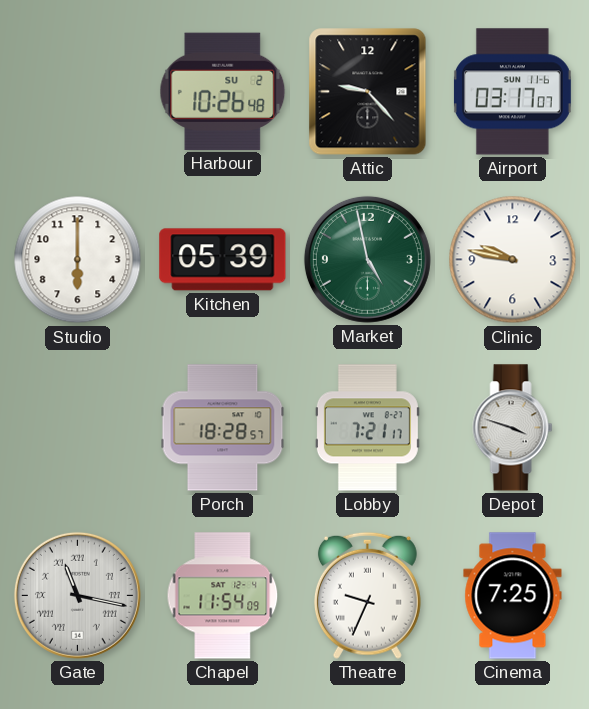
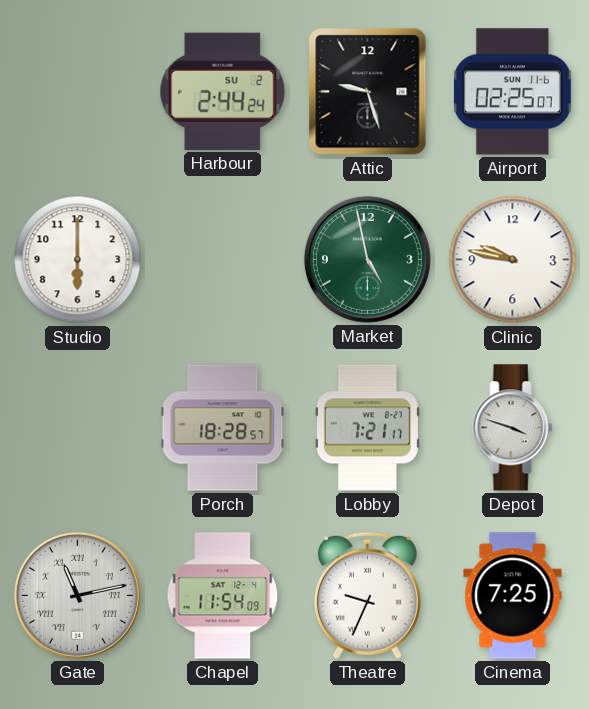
Harbour: 10:26 -> 2:44
Attic: 9:23 -> 9:27
Airport: 03:17 -> 02:25
Kitchen: 05:39 -> none
Gate: 11:17 -> 11:13
